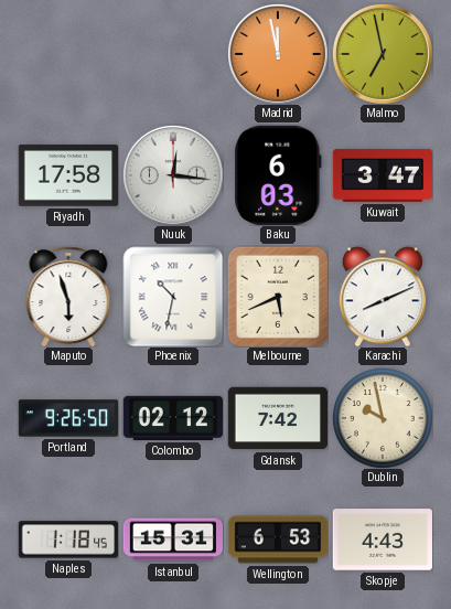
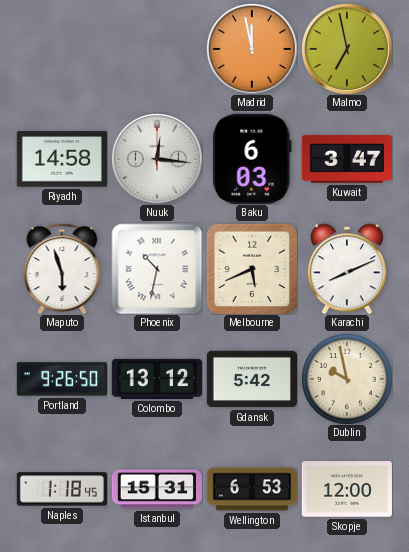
Riyadh: 17:58 -> 14:58
Colombo: 02:12 -> 13:12
Gdansk: 7:42 -> 5:42
Skopje: 4:43 -> 12:00
